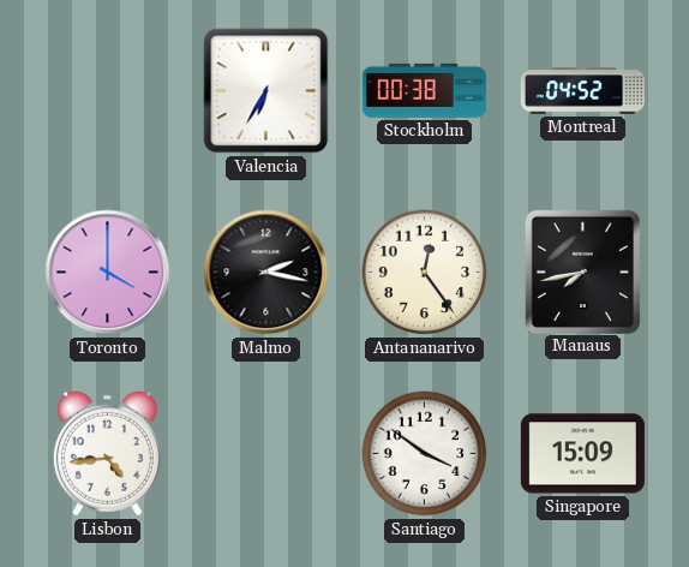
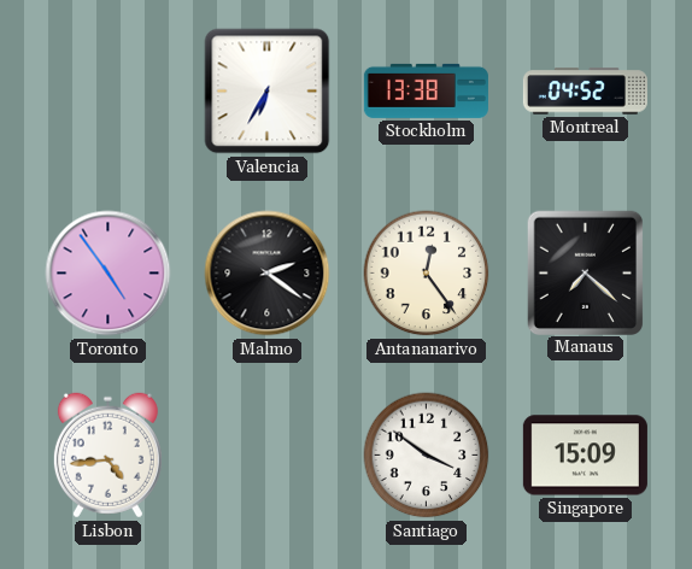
Stockholm: 00:38 -> 13:38
Toronto: 4:00 -> 4:54
Malmo: 2:17 -> 2:21
Manaus: 7:43 -> 7:22
